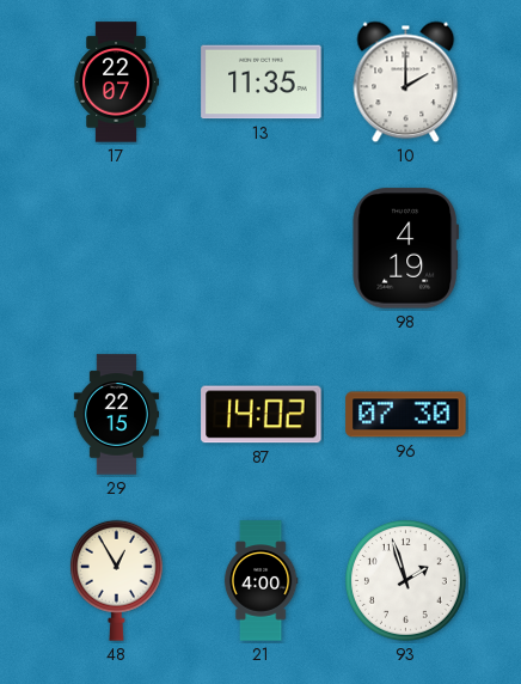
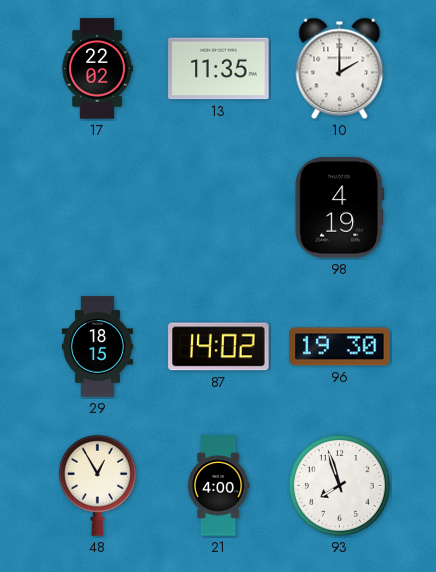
17: 22:07 -> 22:02
29: 22:15 -> 18:15
96: 07:30 -> 19:30
93: 1:57 -> 7:57
